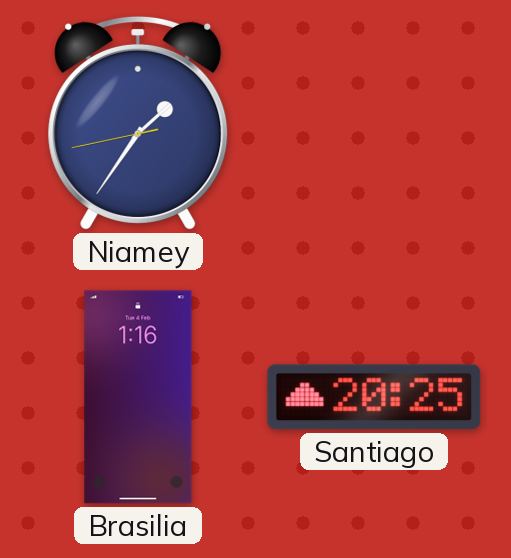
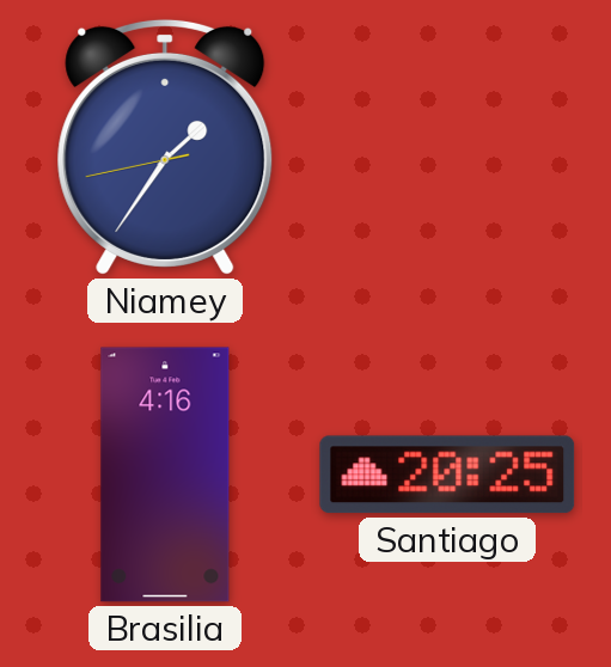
Brasilia: 1:16 -> 4:16
